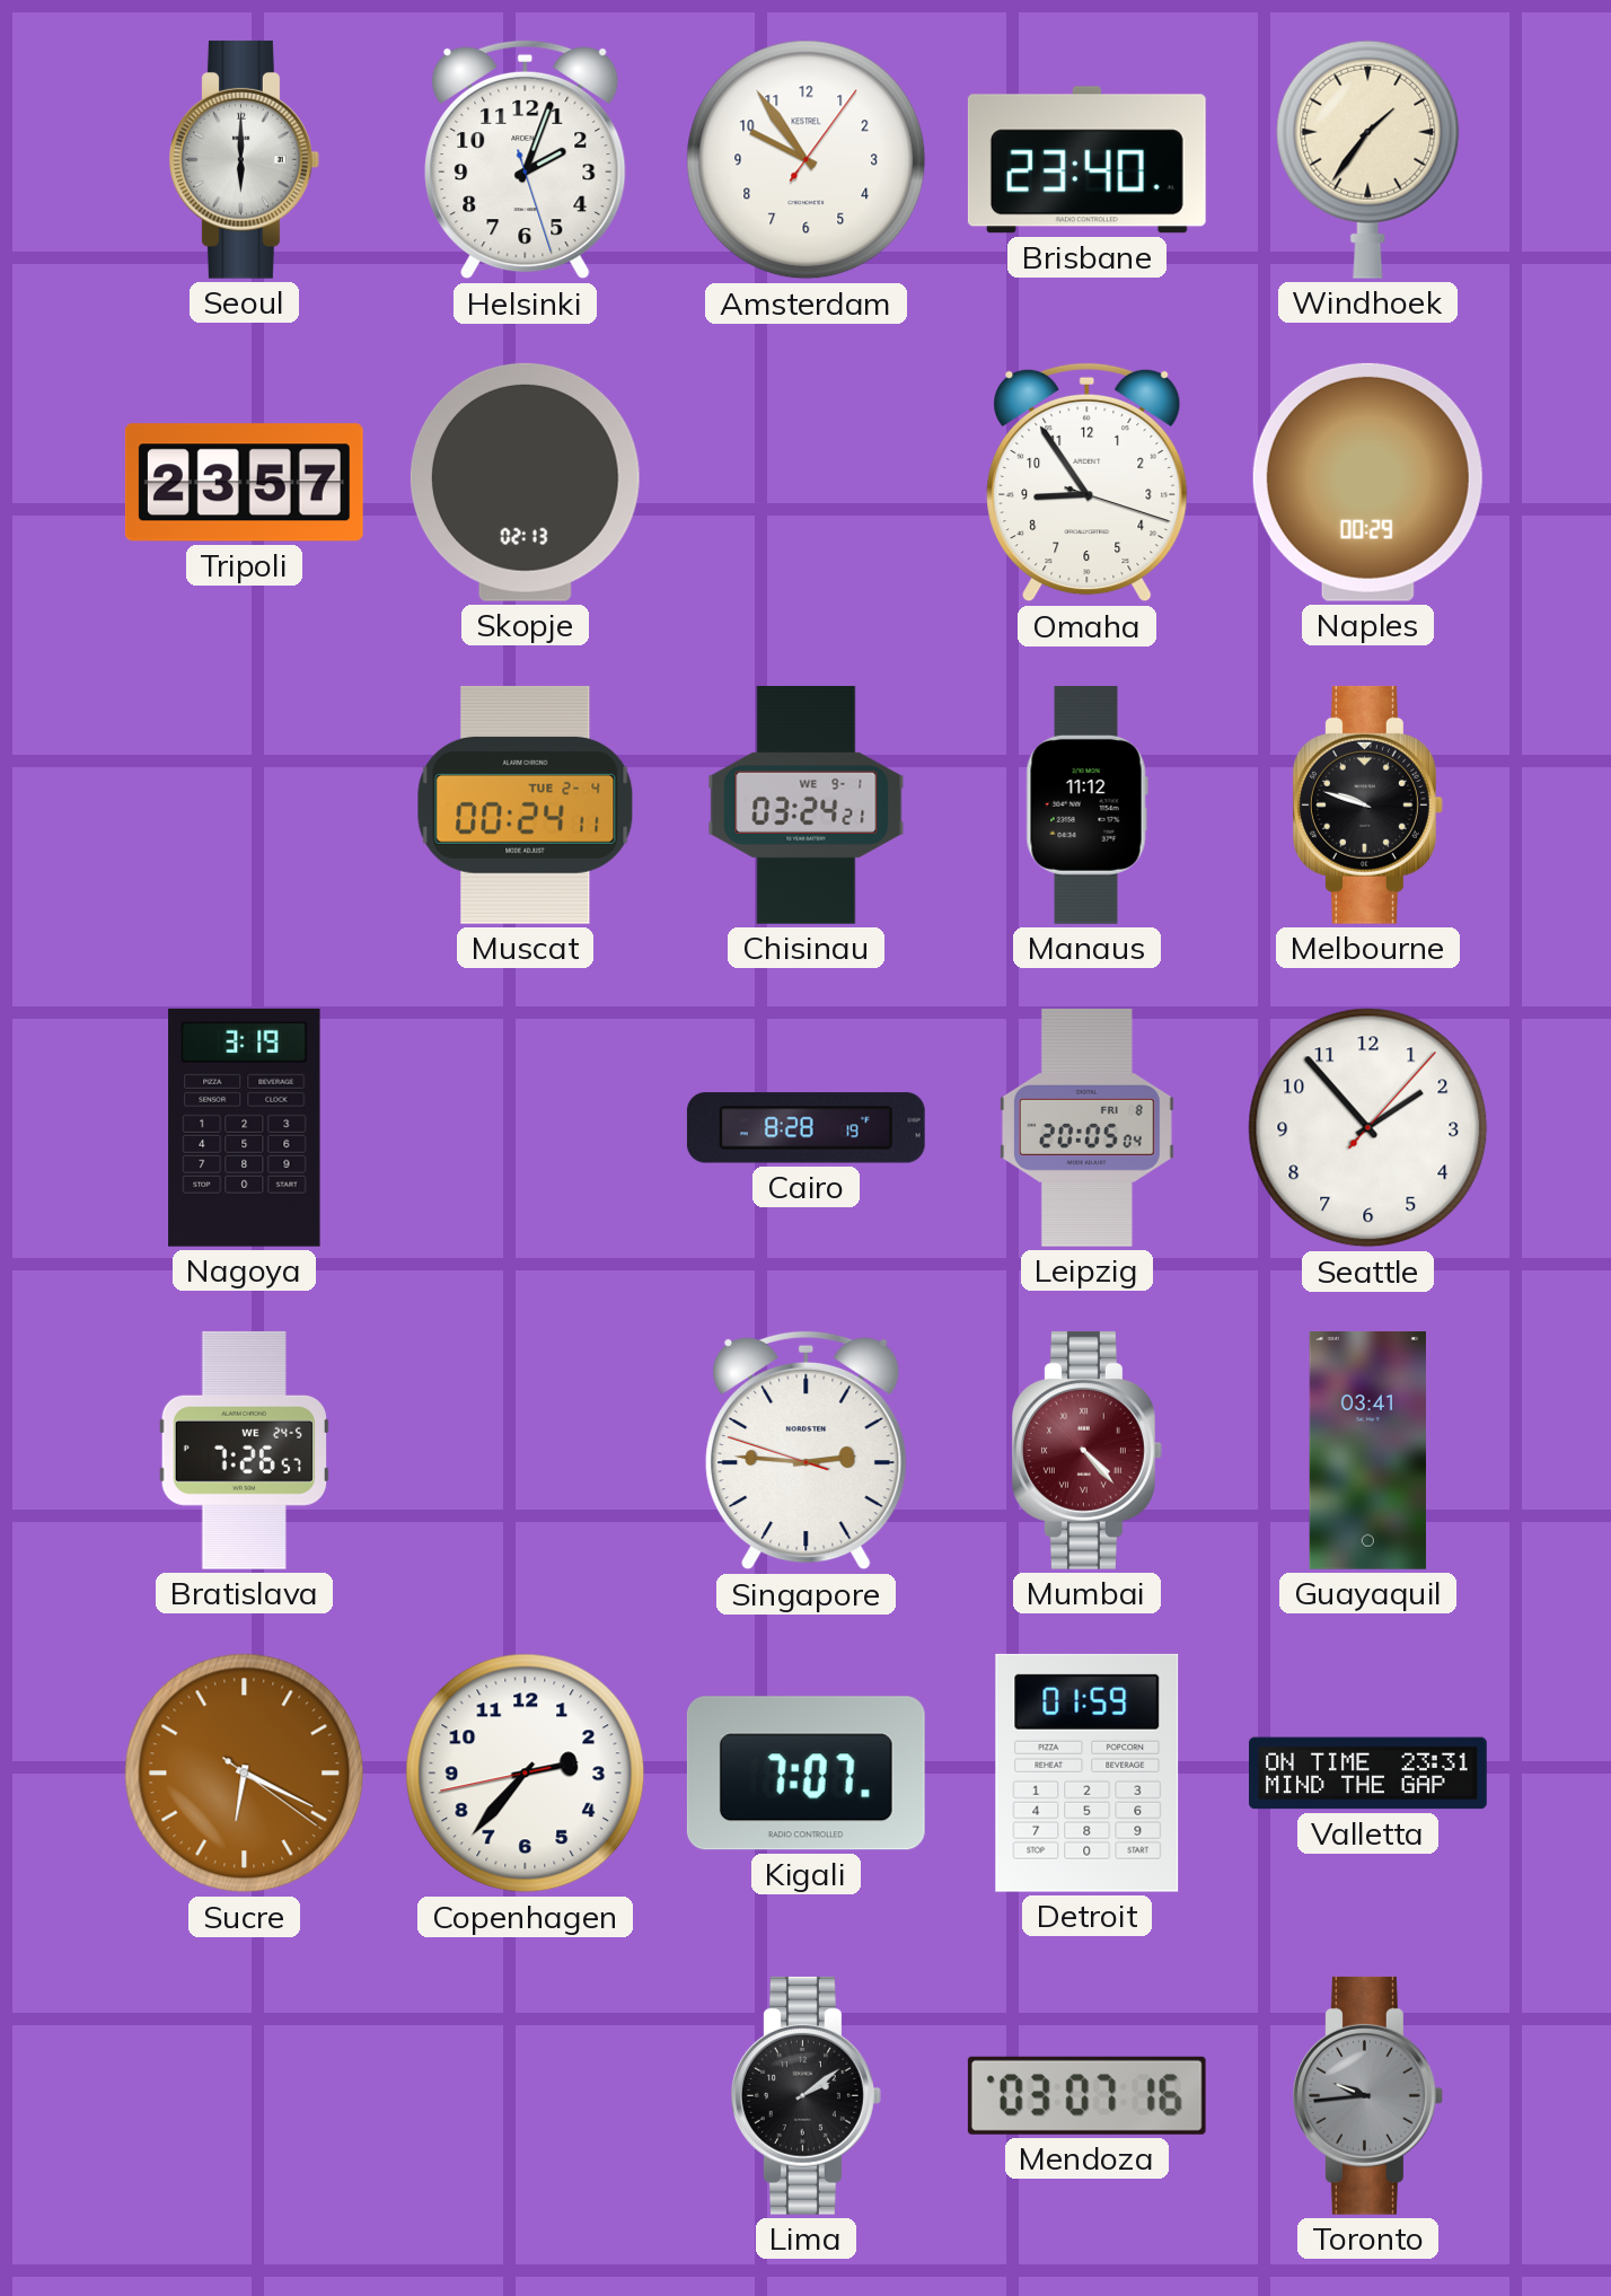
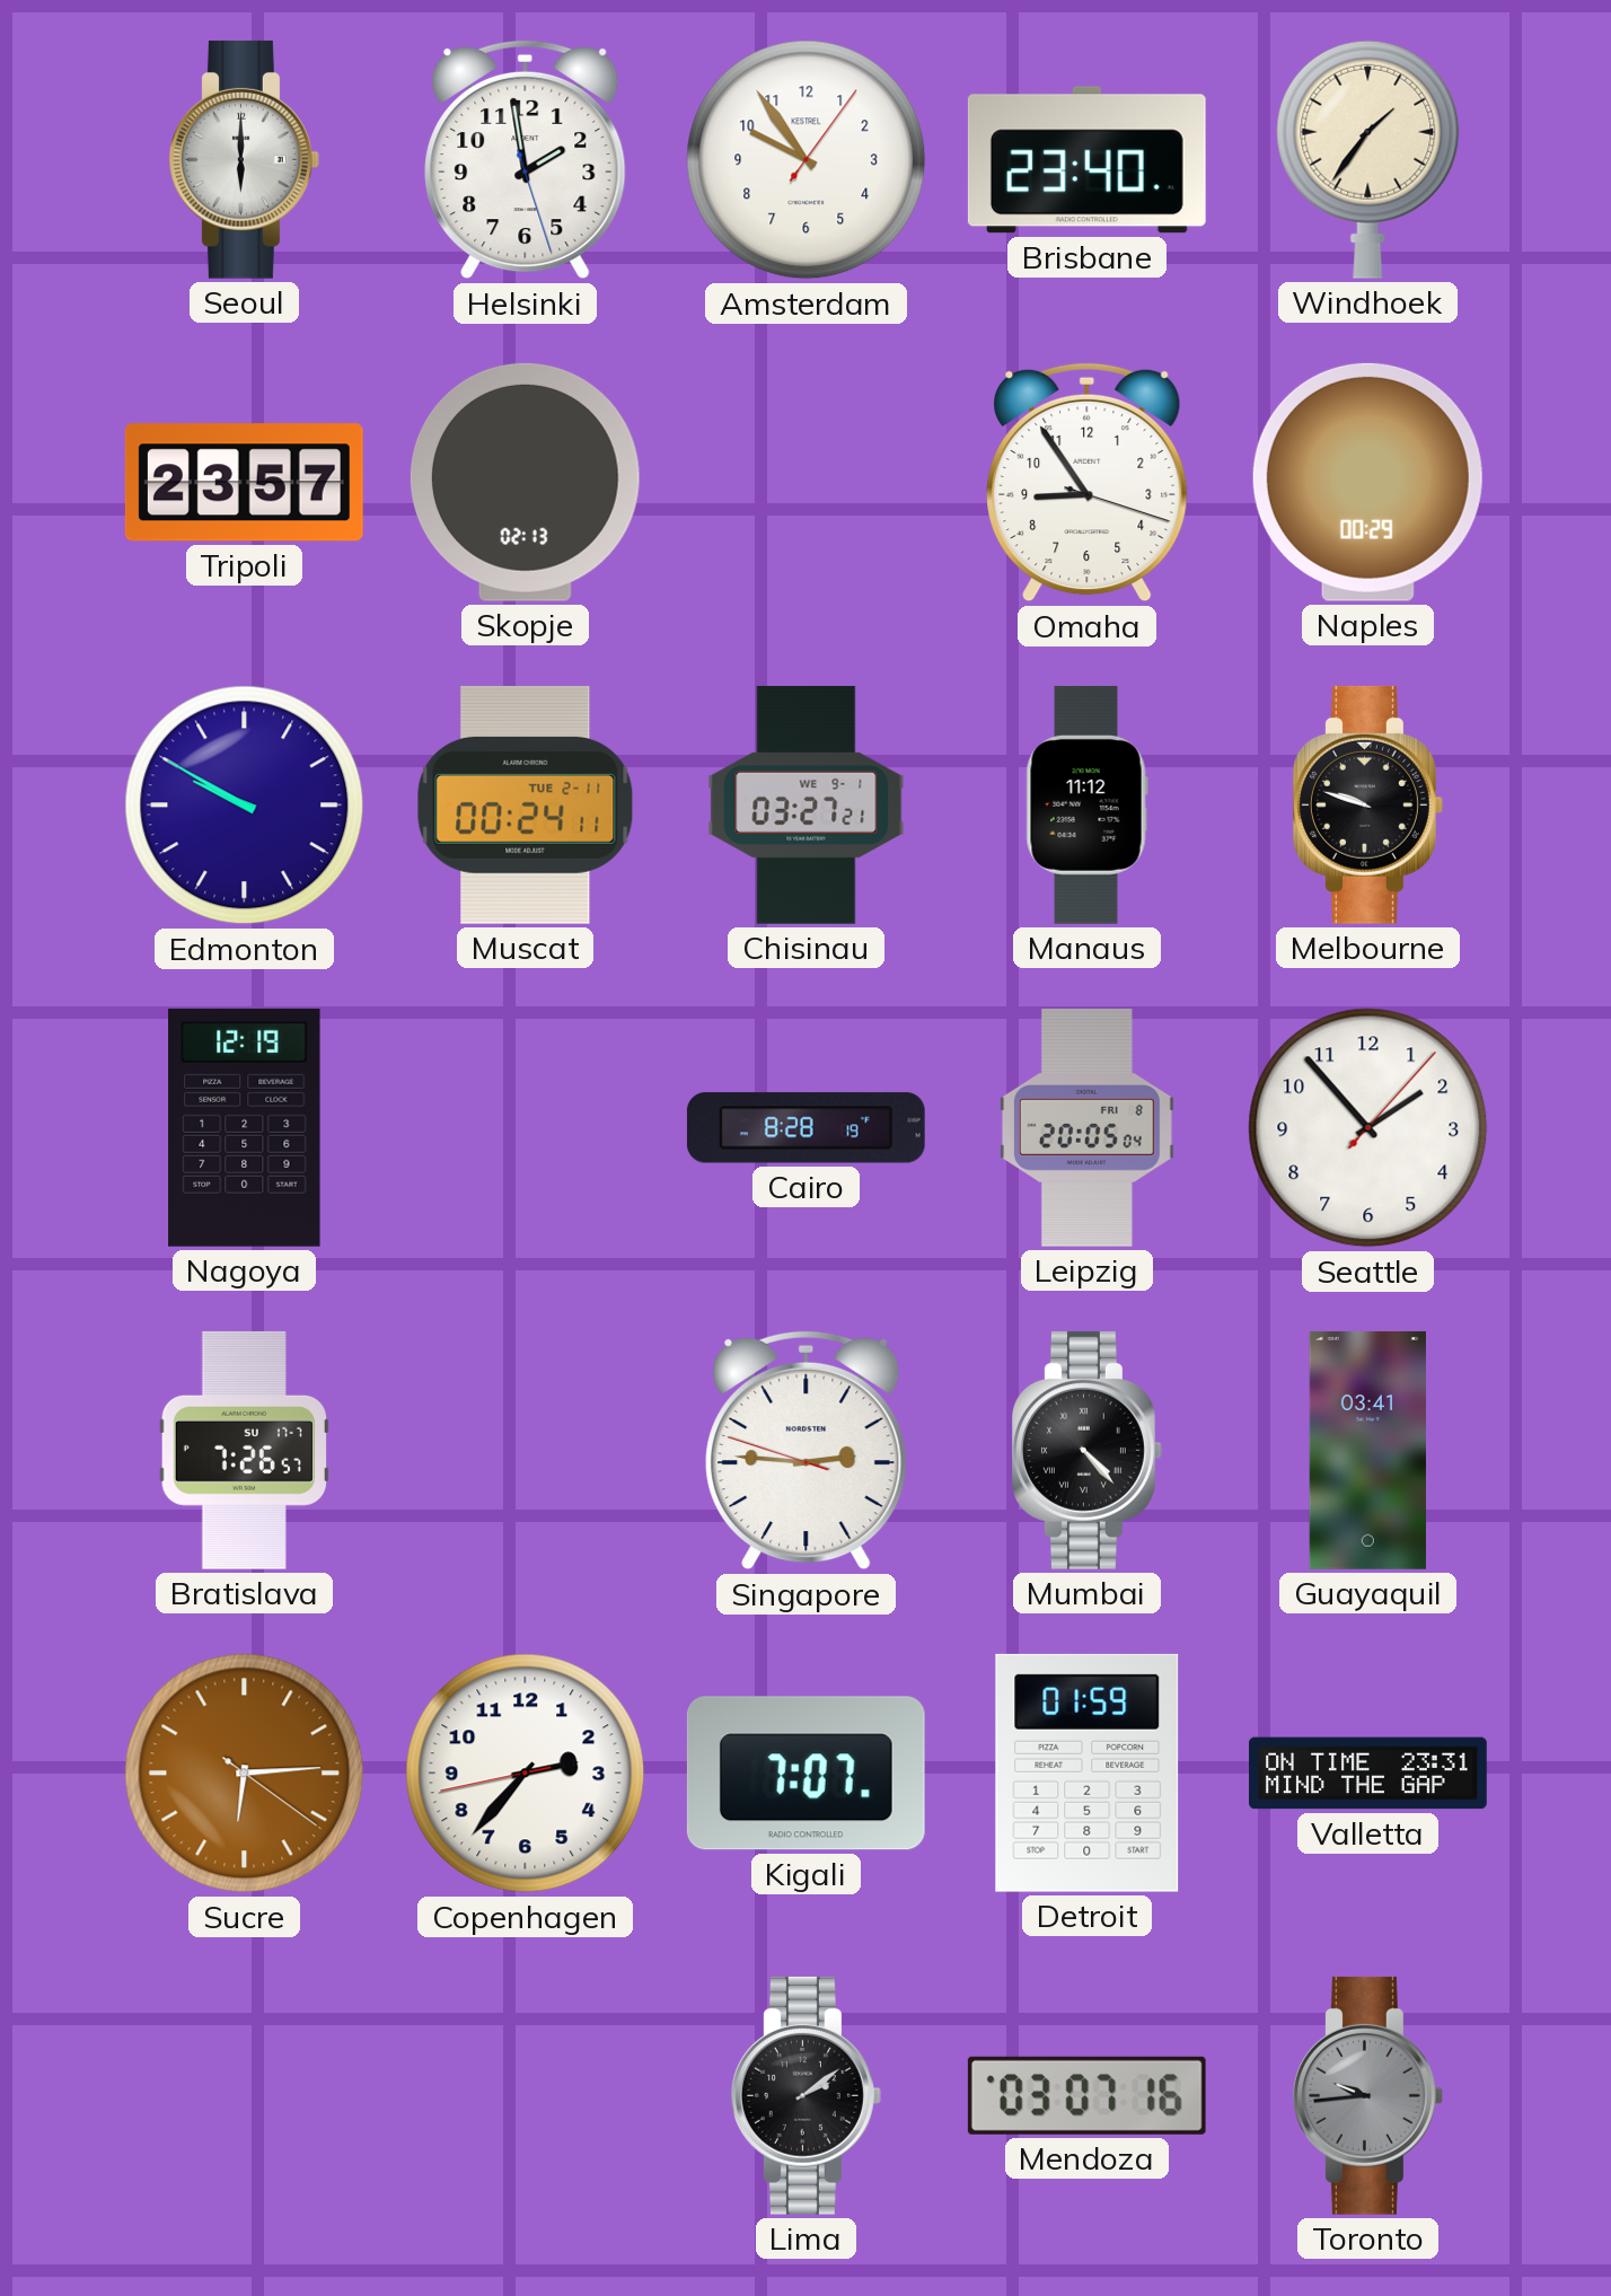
Helsinki: 2:03 -> 1:58
Edmonton: none -> 9:50
Muscat date: TUE 2-4 -> TUE 2-11
Chisinau: 03:24 -> 03:27
Nagoya: 3:19 -> 12:19
Bratislava date: WE 24-5 -> SU 17-7
Mumbai dial: burgundy -> black
Sucre: 6:19 -> 6:14
